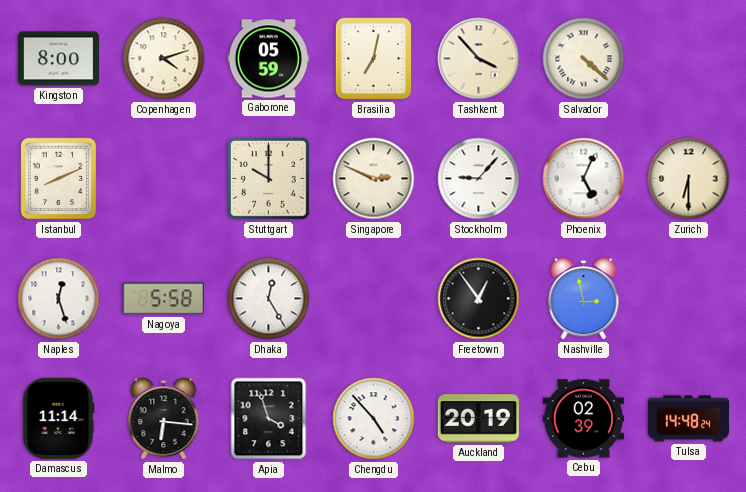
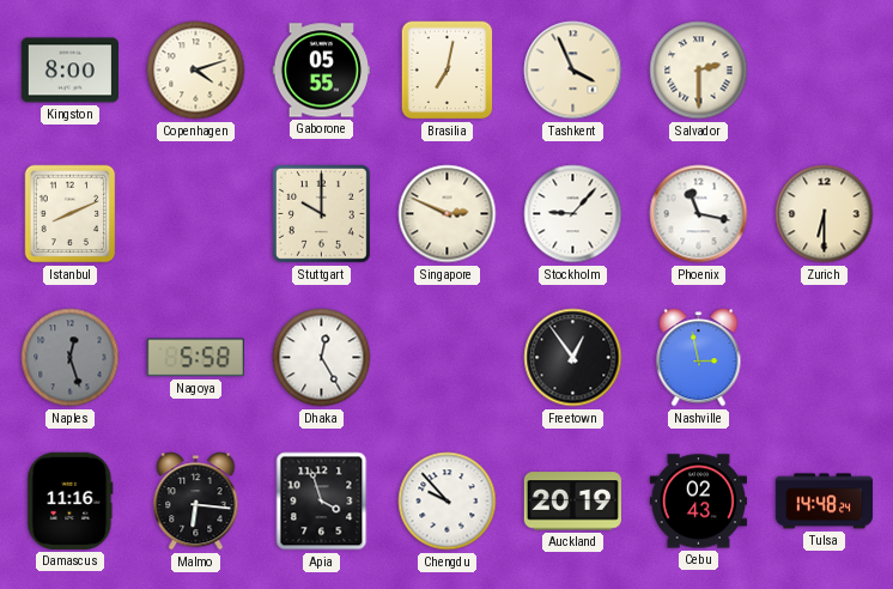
Gaborone: 05:59 -> 05:55
Tashkent: 3:53 -> 3:56
Salvador: 4:22 -> 2:30
Phoenix: 5:04 -> 11:17
Naples dial: white -> grey
Damascus: 11:14 -> 11:16
Chengdu: 4:53 -> 9:53
Cebu: 02:39 -> 02:43
